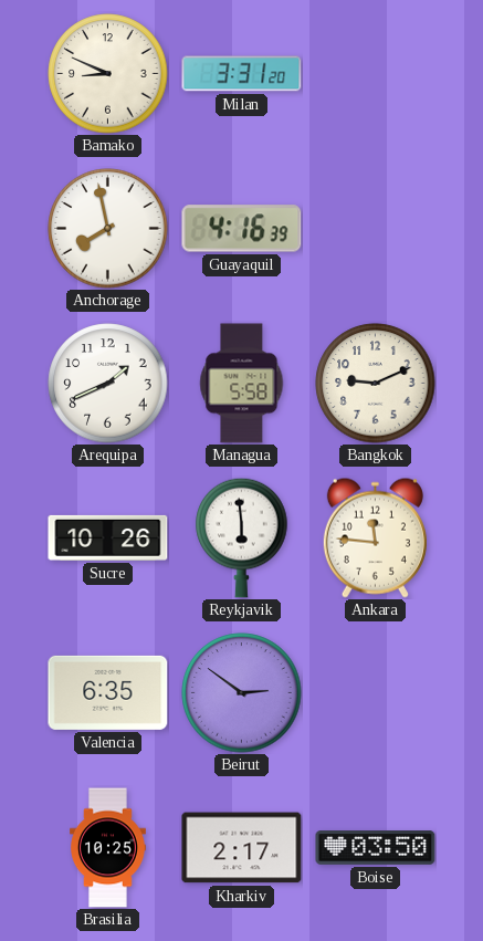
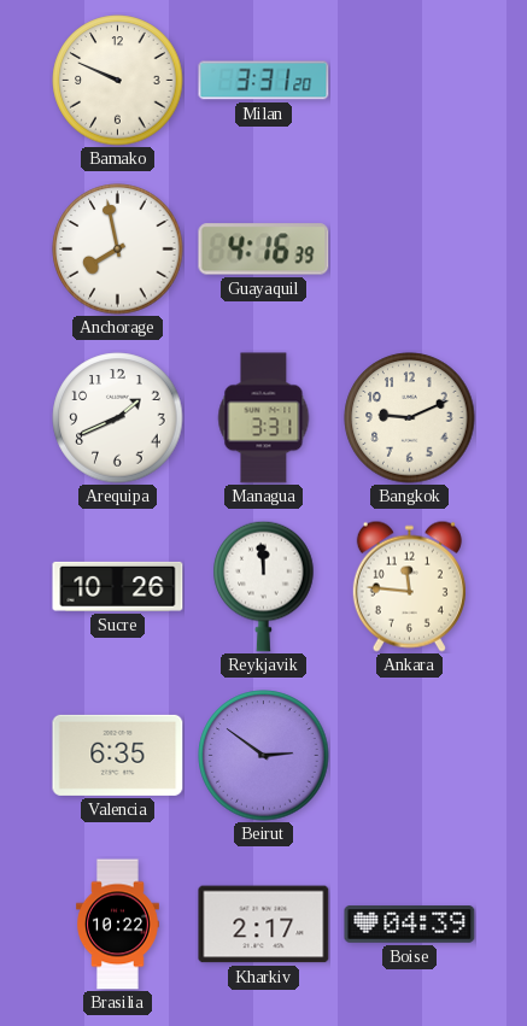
Bamako: 8:49 -> 9:49
Managua: 5:58 -> 3:31
Reykjavik: 5:59 -> 11:59
Brasilia: 10:25 -> 10:22
Boise: 03:50 -> 04:39
